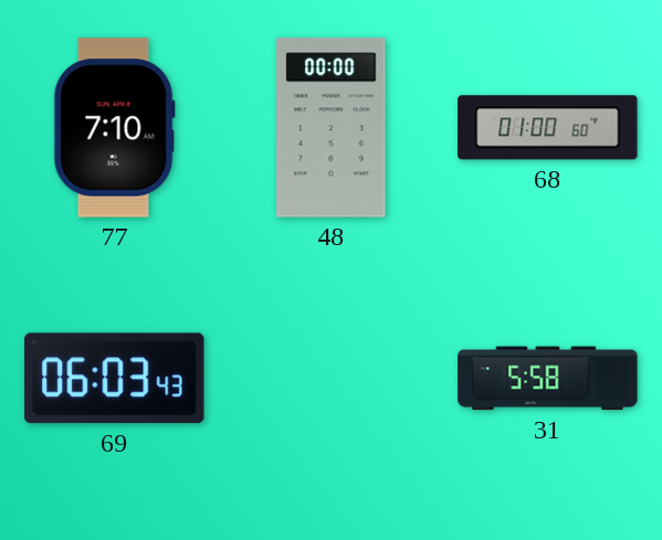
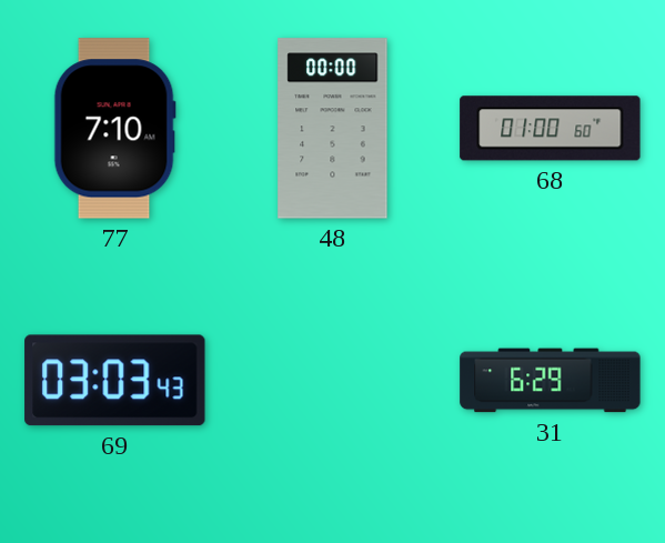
69: 06:03 -> 03:03
31: 5:58 -> 6:29
